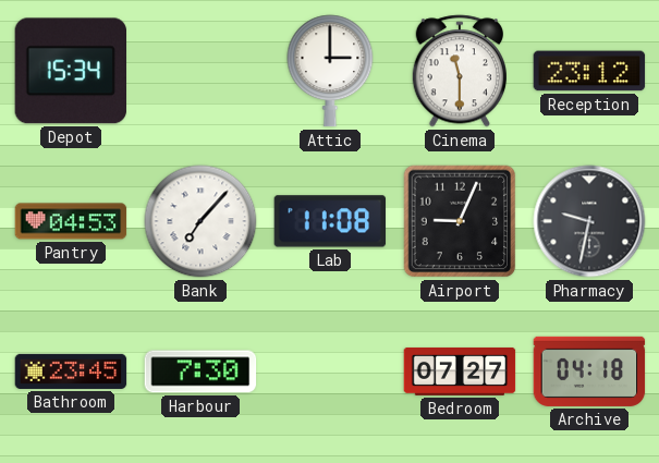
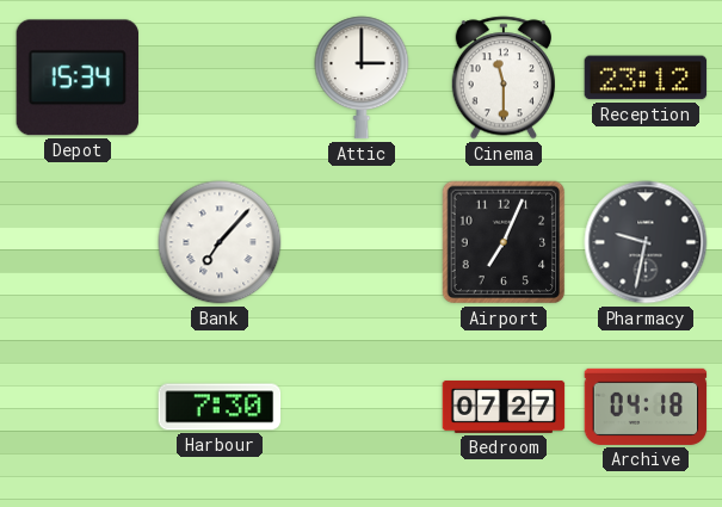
Pantry: 04:53 -> none
Lab: 11:08 -> none
Airport: 9:04 -> 7:04
Bathroom: 23:45 -> none
